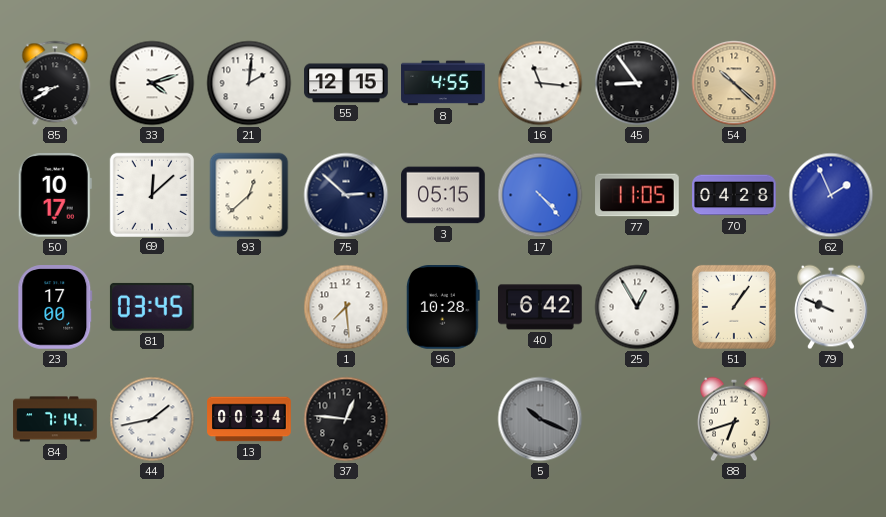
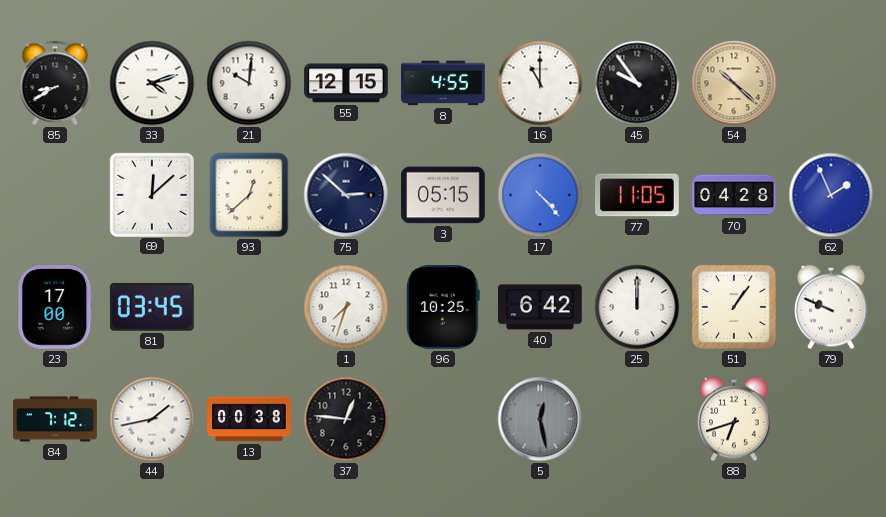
21: 2:01 -> 10:01
16: 11:16 -> 11:00
45: 8:54 -> 9:54
50: 10:17 -> none
1: 7:29 -> 7:33
96: 10:28 -> 10:25
25: 12:55 -> 12:00
84: 7:14 -> 7:12
13: 00:34 -> 00:38
5: 10:19 -> 12:28
